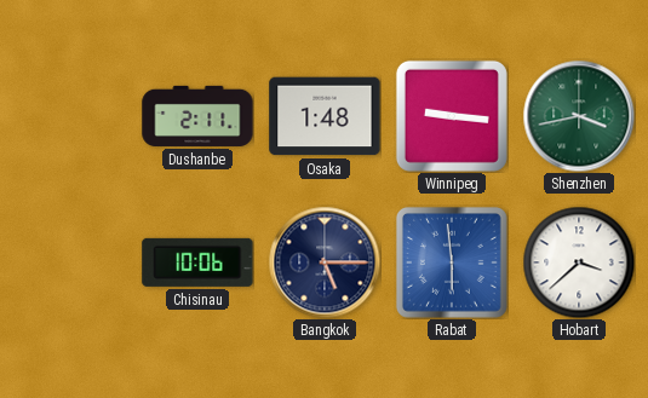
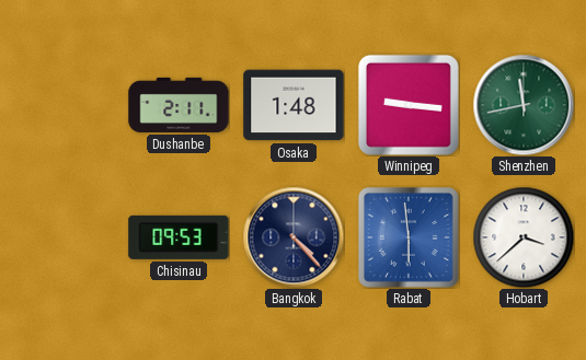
Shenzhen: 3:43 -> 11:43
Chisinau: 10:06 -> 09:53
Bangkok: 5:15 -> 4:23
